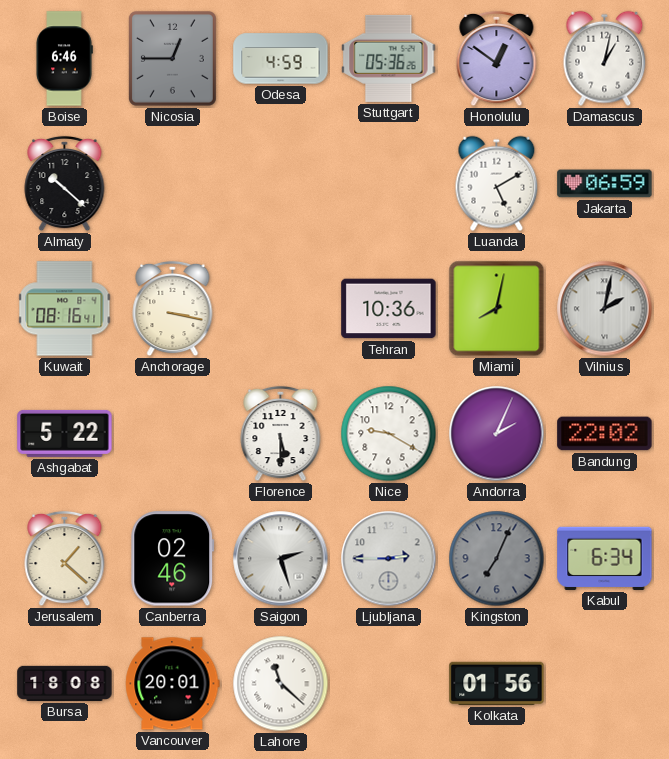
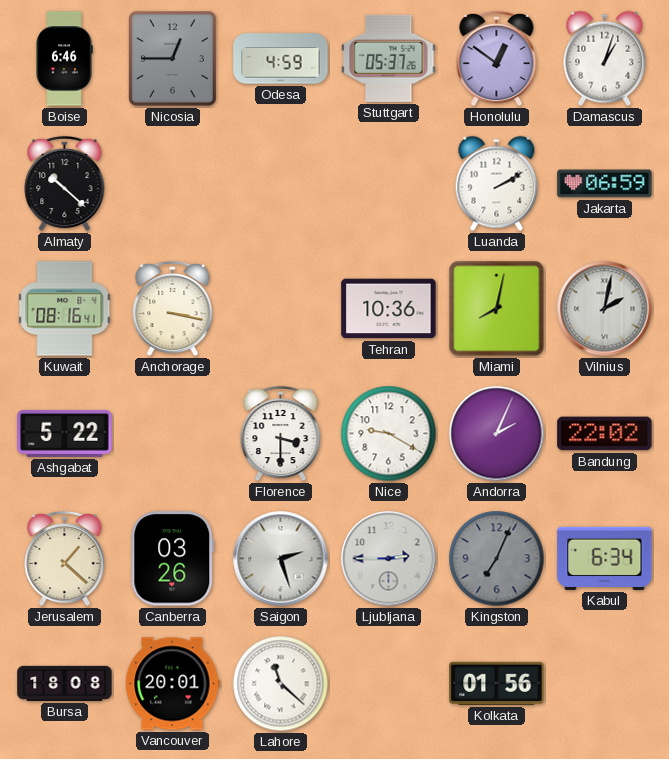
Stuttgart: 05:36 -> 05:37
Damascus: 1:02 -> 1:03
Luanda: 5:10 -> 2:10
Florence: 5:30 -> 3:30
Canberra: 02:46 -> 03:26
